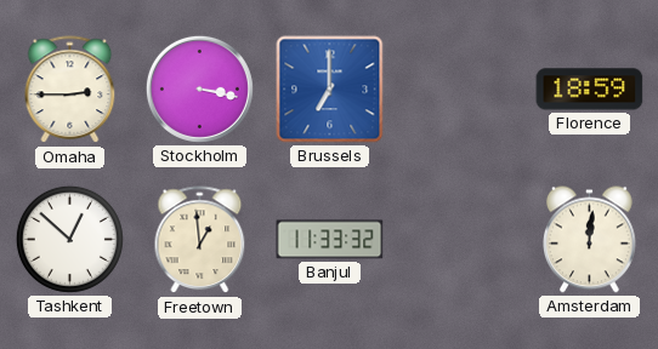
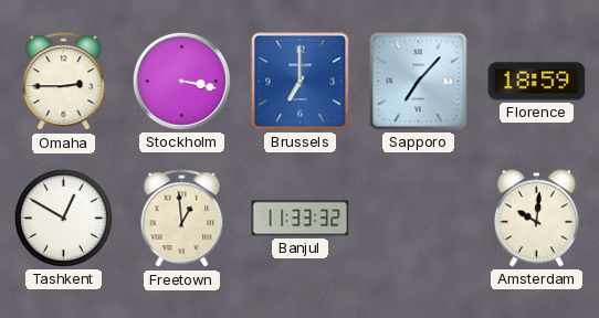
Sapporo: none -> 7:07
Tashkent: 12:52 -> 12:50
Amsterdam: 12:01 -> 10:01
